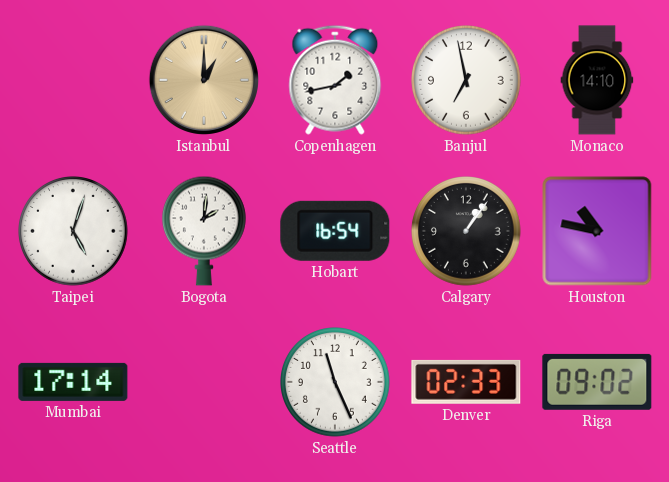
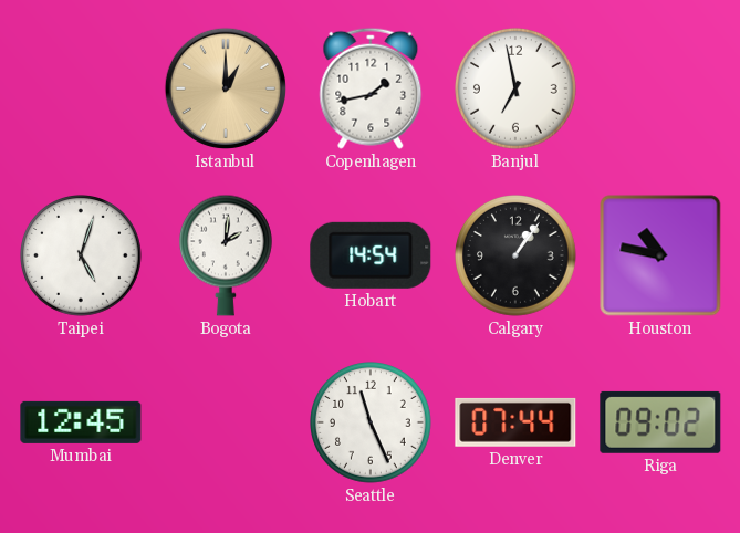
Monaco: 14:10 -> none
Hobart: 16:54 -> 14:54
Mumbai: 17:14 -> 12:45
Denver: 02:33 -> 07:44
